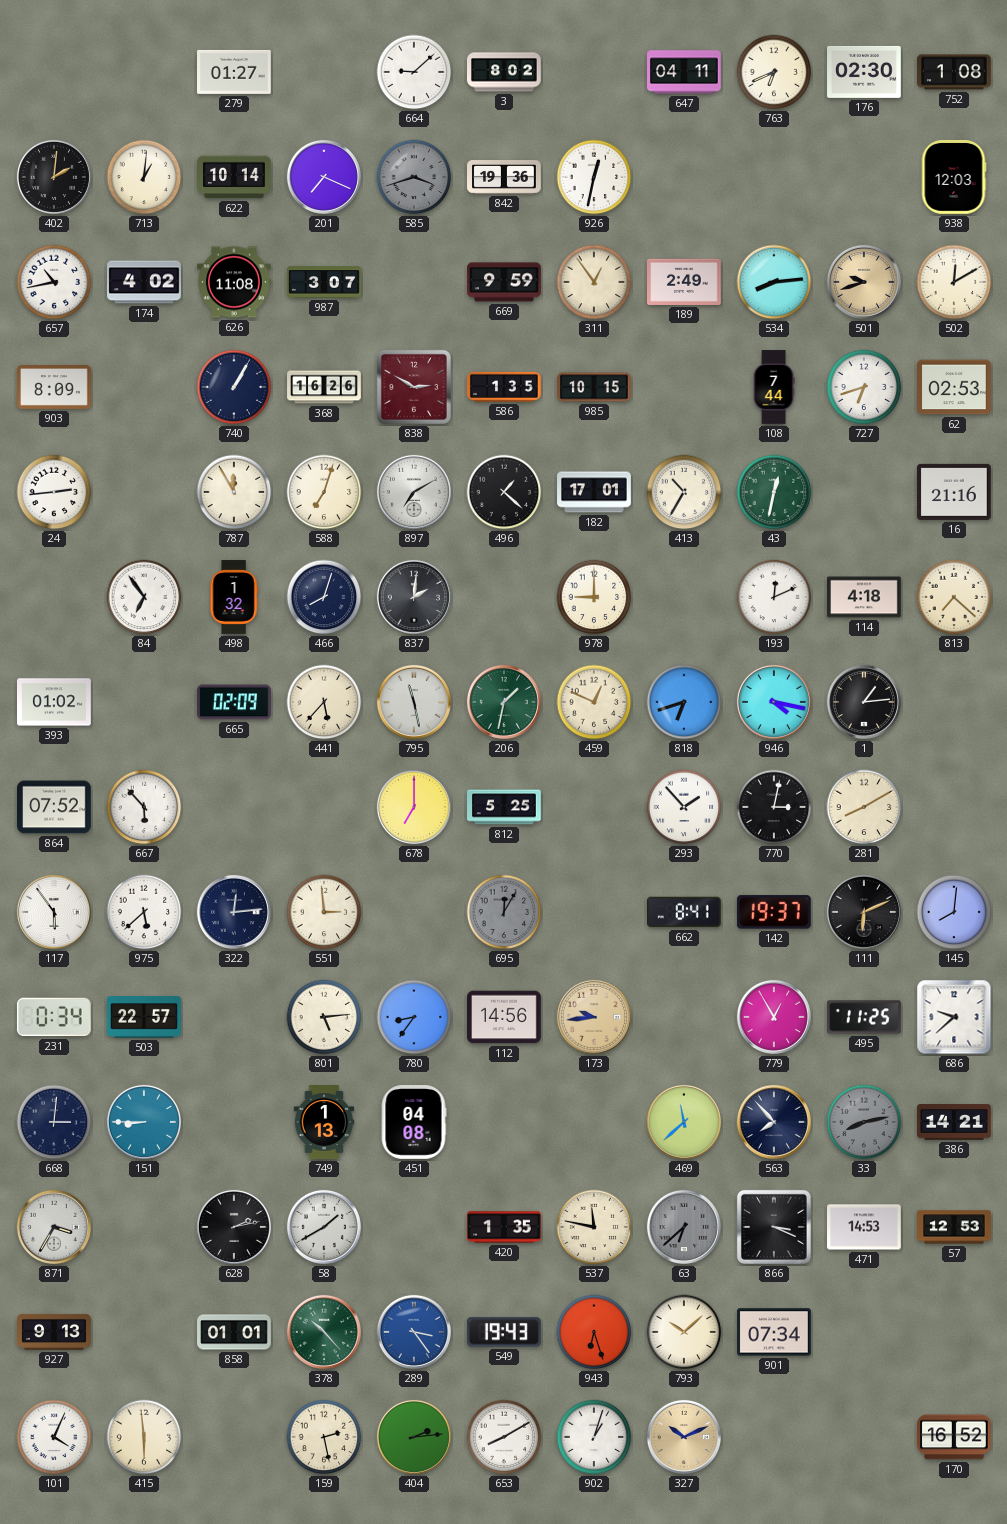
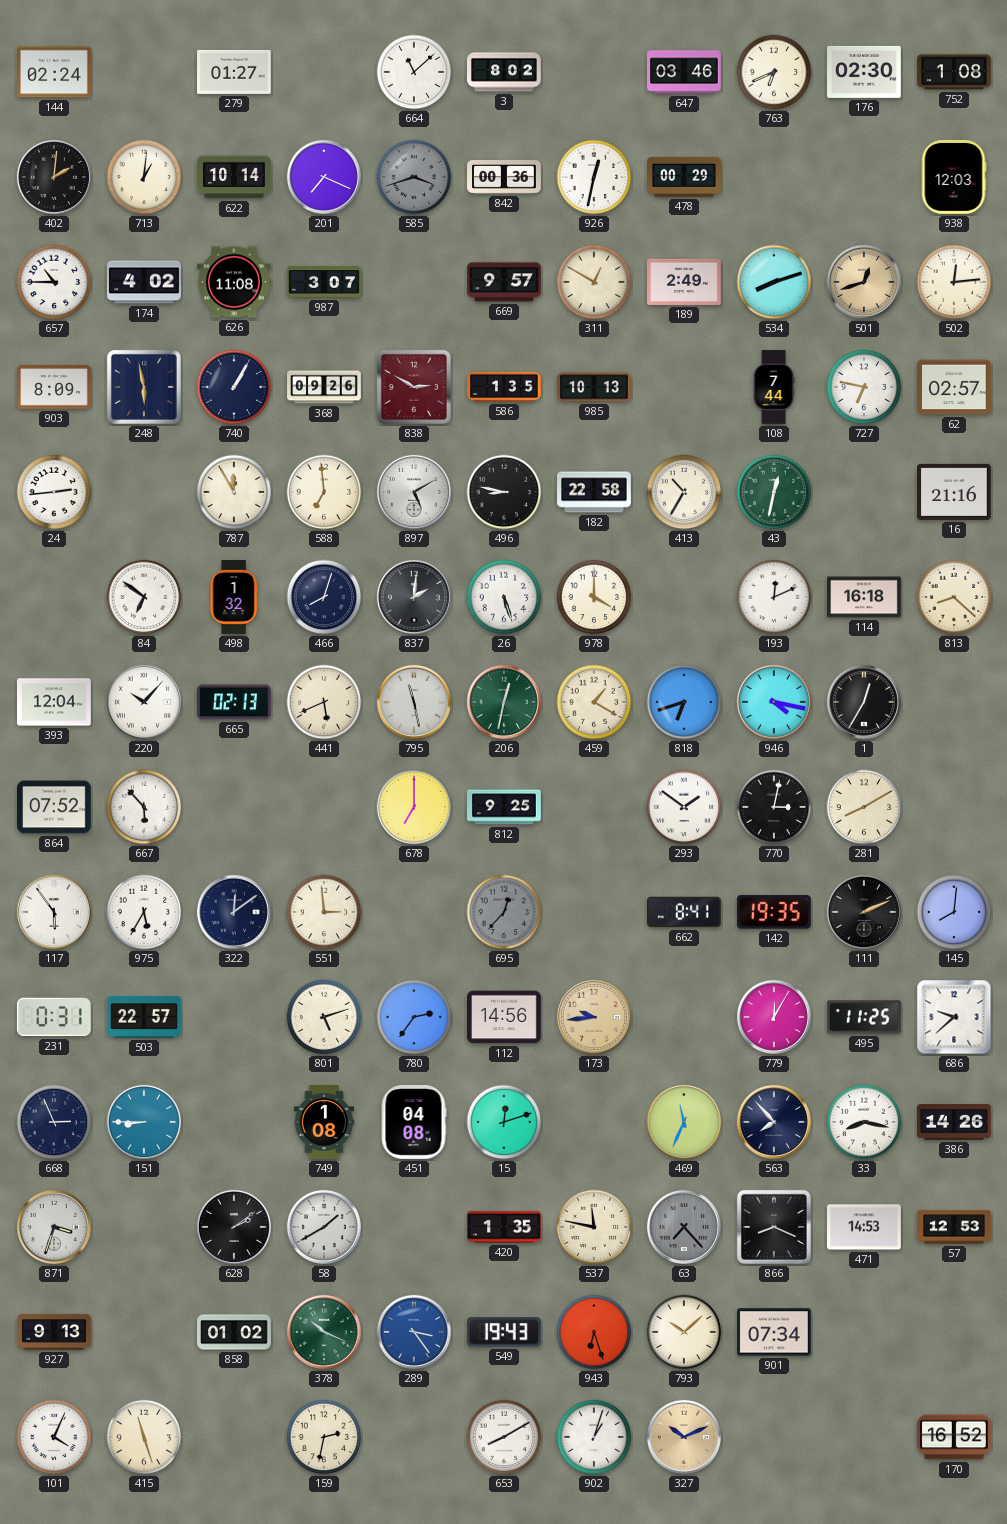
144: none -> 02:24
664: 9:08 -> 11:08
647: 04:11 -> 03:46
842: 19:36 -> 00:36
478: none -> 00:29
657: 10:43 -> 10:45
669: 9:59 -> 9:57
311: 12:54 -> 12:50
534: 8:14 -> 8:12
501: 9:42 -> 12:42
502: 12:10 -> 12:14
248: none -> 5:58
368: 16:26 -> 09:26
985: 10:15 -> 10:13
727: 6:42 -> 6:47
62: 02:53 -> 02:57
588: 7:03 -> 6:59
897: 7:10 -> 5:10
496: 1:22 -> 8:47
182: 17:01 -> 22:58
84: 6:54 -> 6:51
26: none -> 5:27
978: 9:00 -> 4:00
114: 4:18 -> 16:18
813: 7:22 -> 8:22
393: 01:02 -> 12:04
220: none -> 10:07
665: 02:09 -> 02:13
441: 5:37 -> 5:41
206: 1:32 -> 12:32
459: 12:49 -> 1:20
1: 1:14 -> 12:35
812: 5:25 -> 9:25
293: 1:53 -> 1:51
975: 5:38 -> 5:35
322: 12:14 -> 12:09
695: 12:05 -> 12:37
142: 19:37 -> 19:35
111: 6:11 -> 2:11
231: 0:34 -> 0:31
801: 5:14 -> 5:12
780: 8:36 -> 2:36
779: 12:55 -> 12:05
668: 3:01 -> 2:56
749: 1:13 -> 1:08
15: none -> 12:12
469: 11:38 -> 11:34
33: 8:13 -> 8:17
33 dial: grey -> white
386: 14:21 -> 14:26
871: 3:35 -> 3:33
628: 2:13 -> 2:09
63: 6:38 -> 7:23
866: 3:19 -> 8:19
858: 01:01 -> 01:02
378: 10:23 -> 10:19
415: 5:59 -> 11:27
159: 2:28 -> 2:32
404: 2:14 -> none
